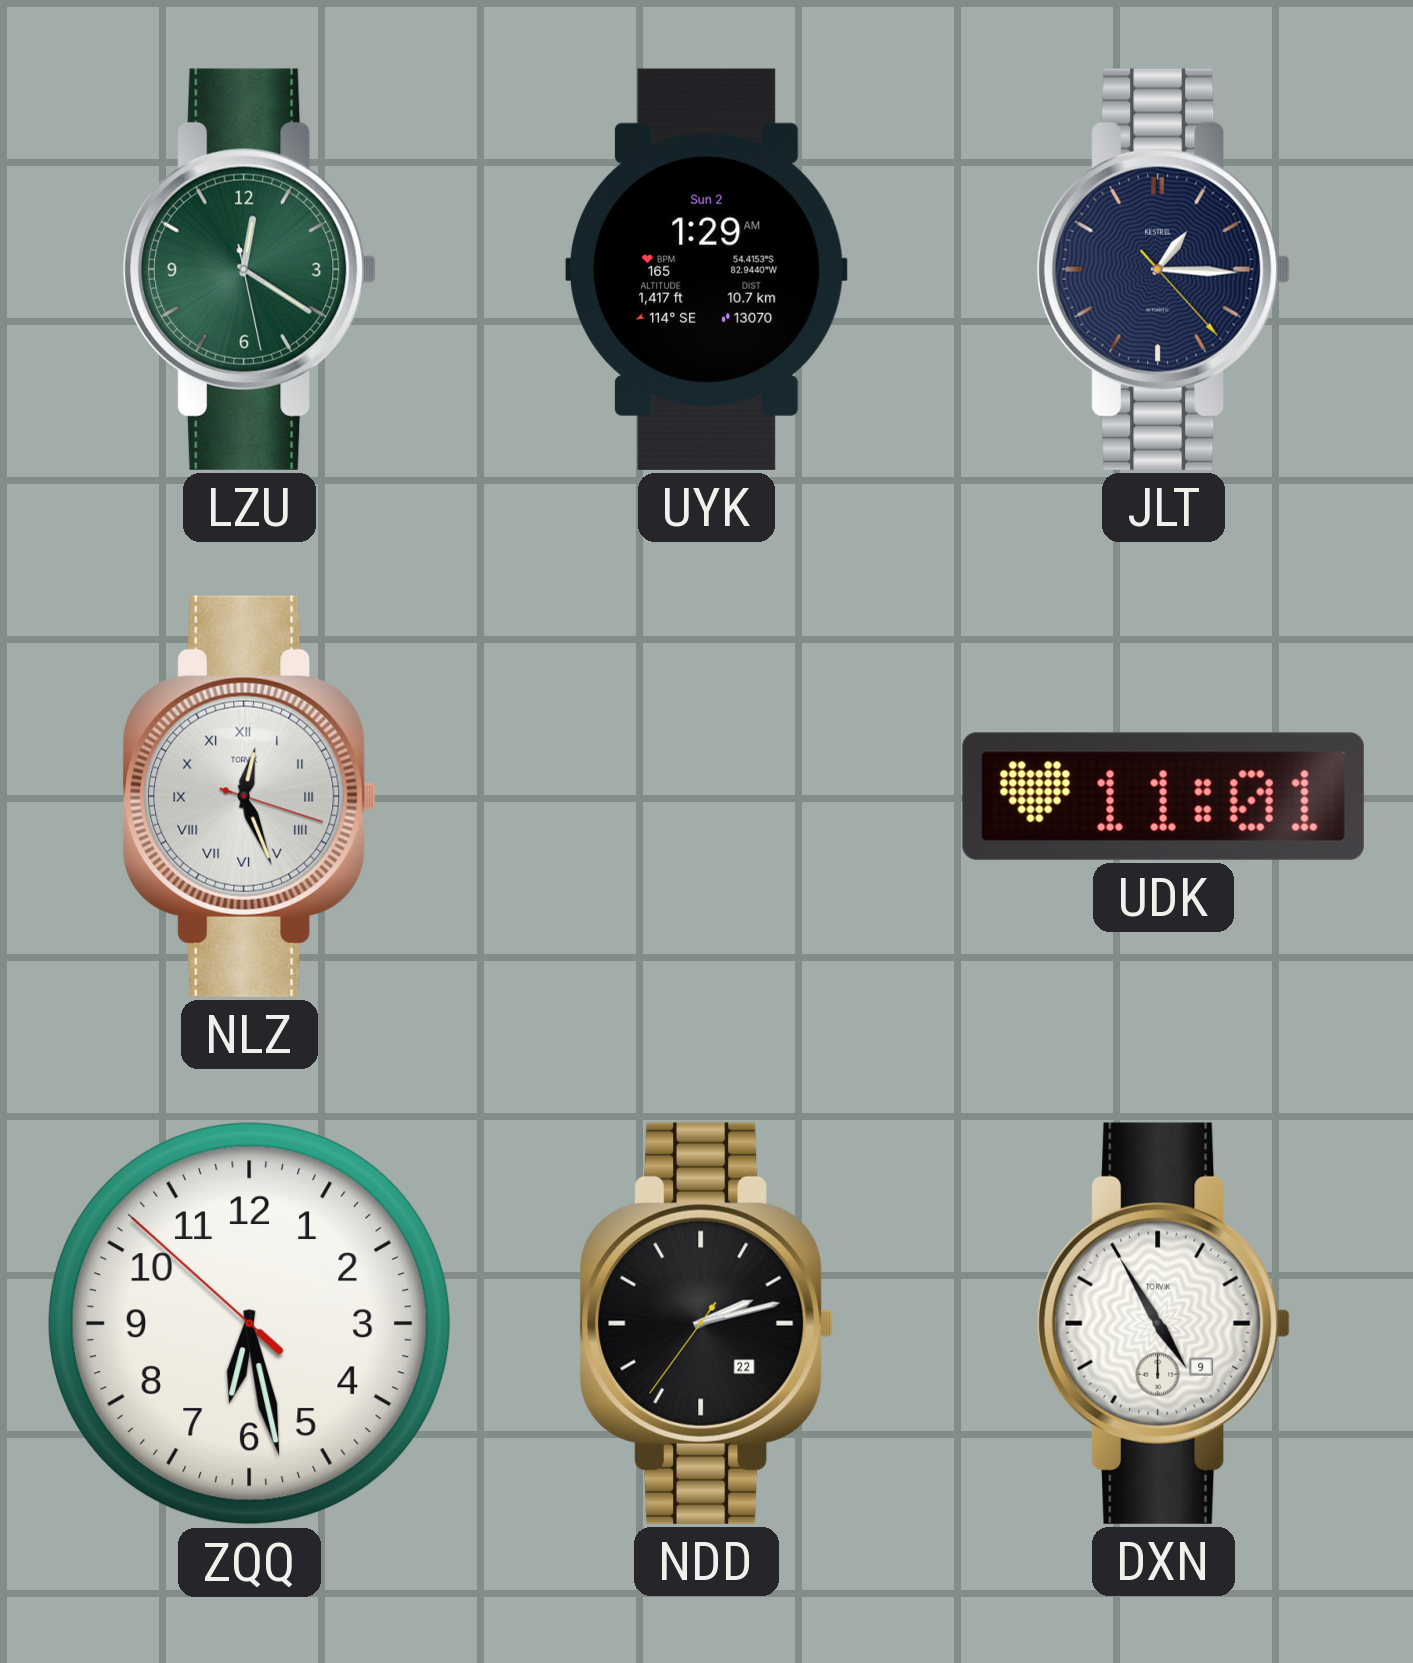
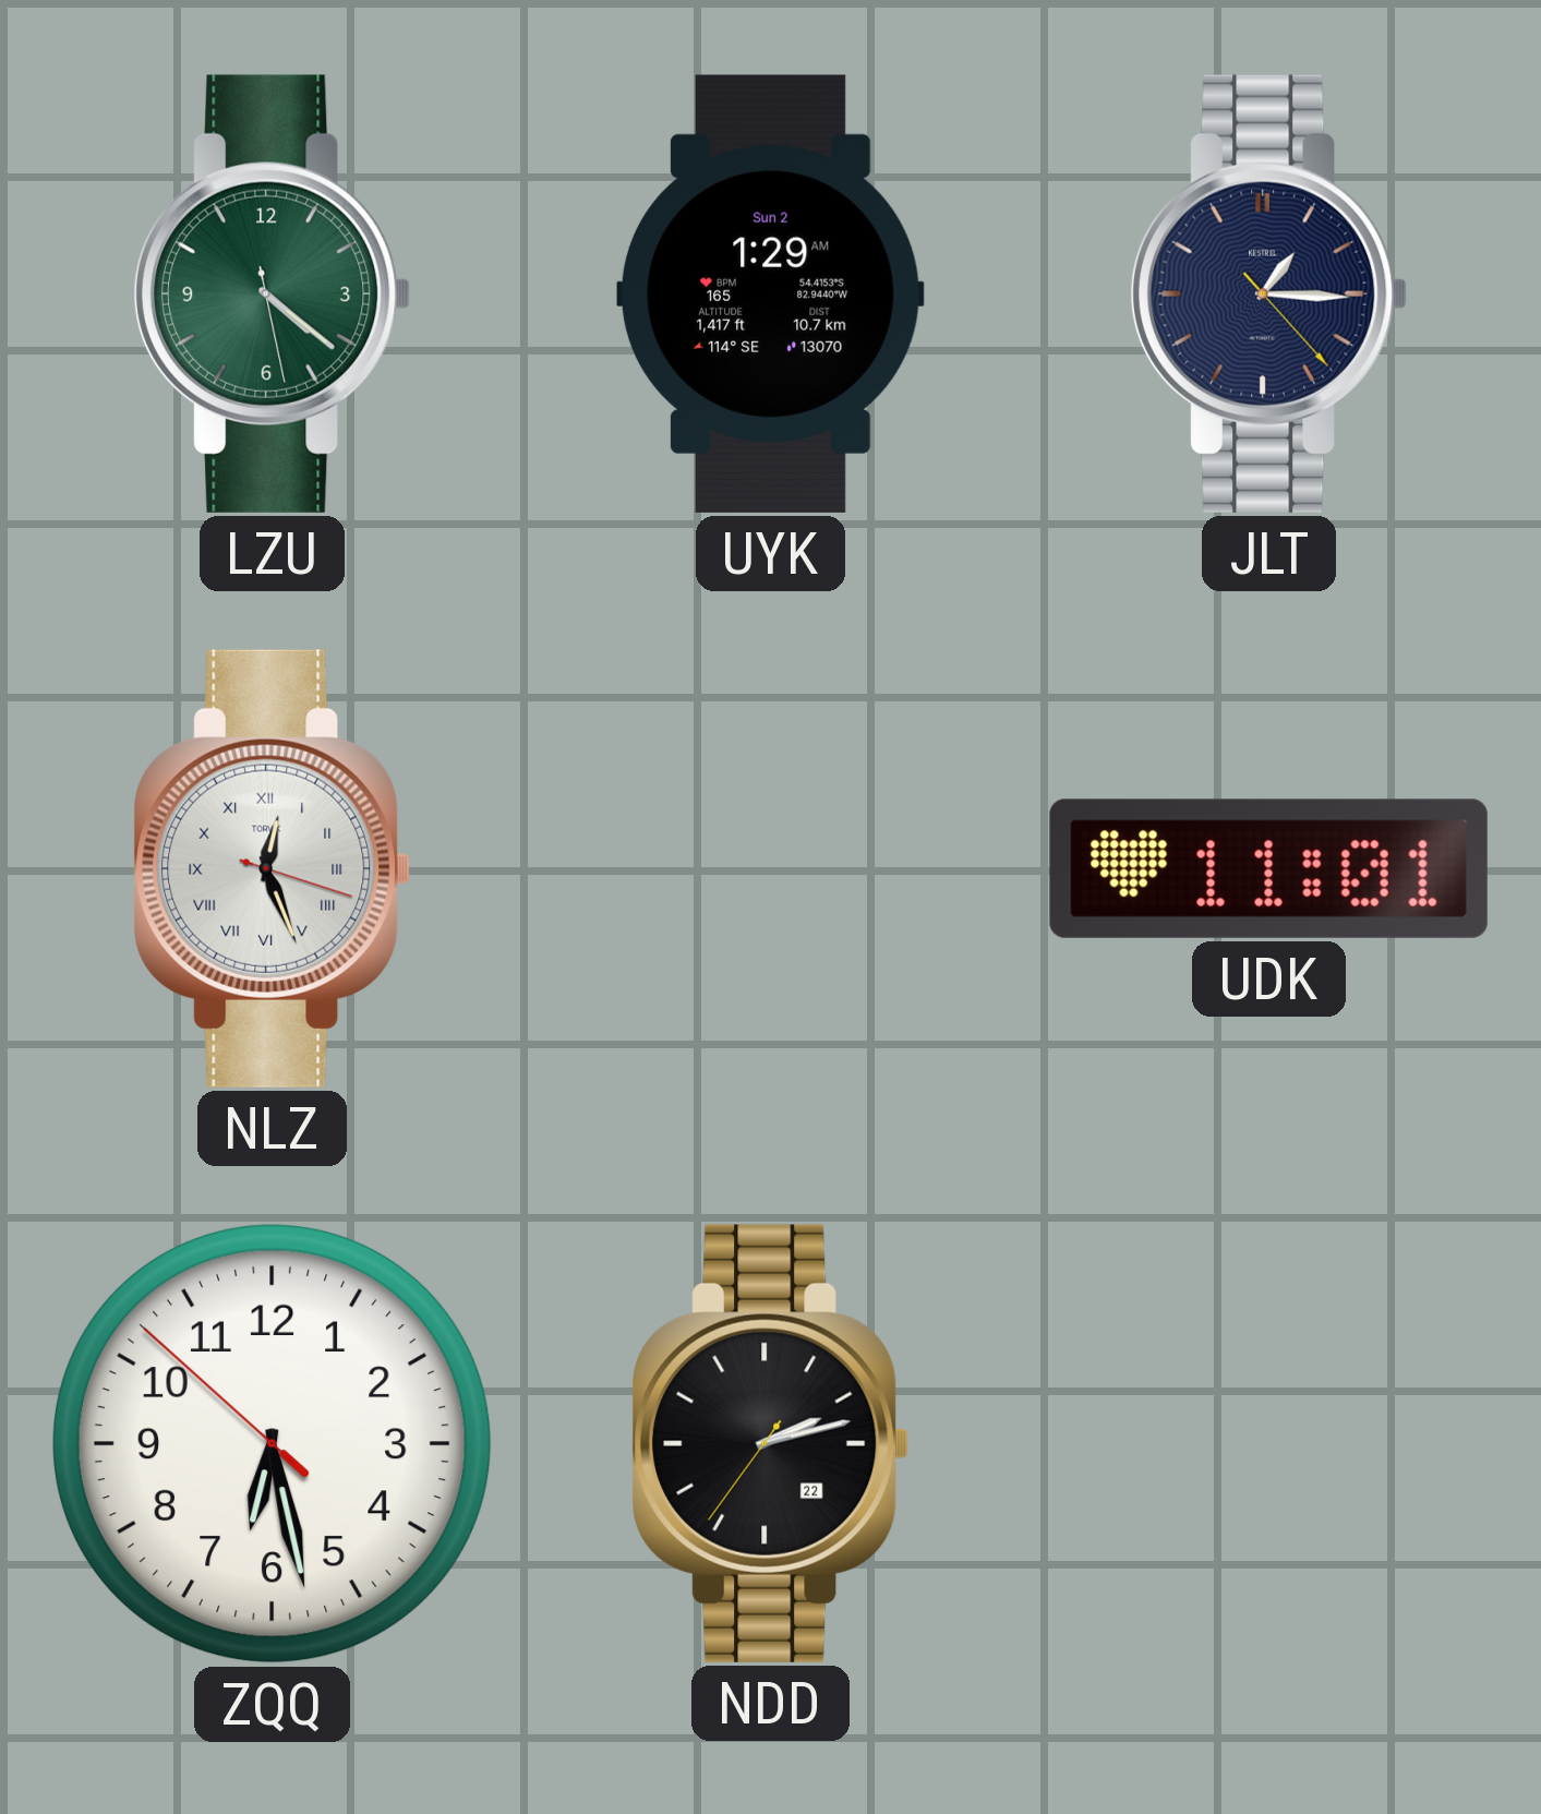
LZU: 12:20 -> 4:21
DXN: 4:55 -> none
